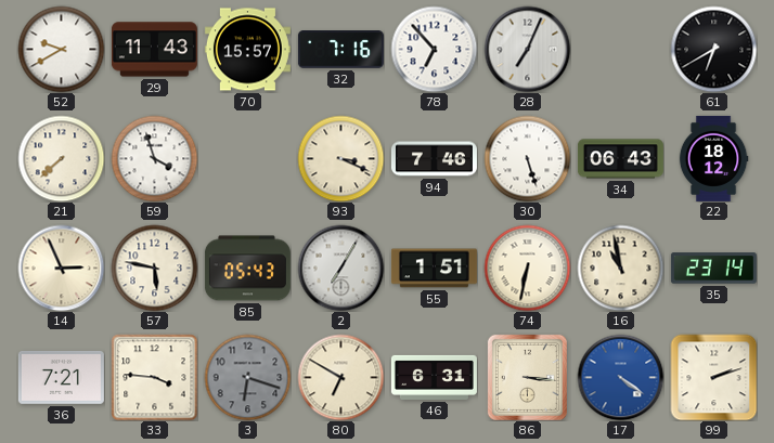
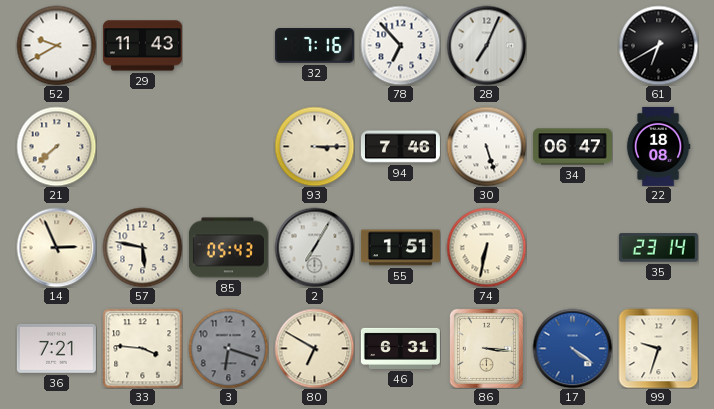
70: 15:57 -> none
59: 3:57 -> none
93: 3:19 -> 3:15
34: 06:43 -> 06:47
22: 18:12 -> 18:08
16: 10:58 -> none
99: 2:12 -> 9:33
